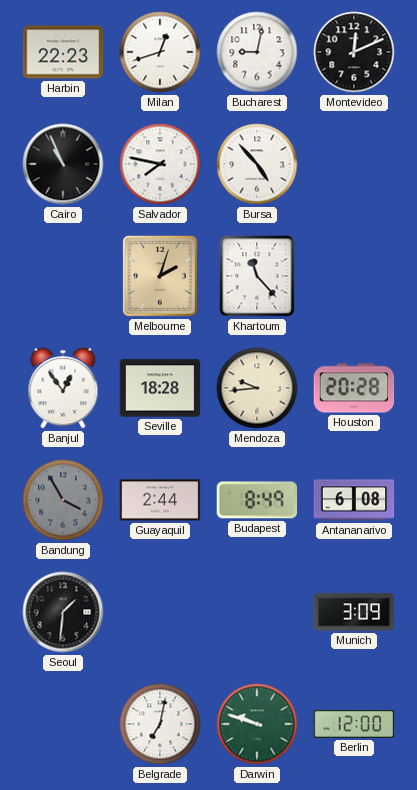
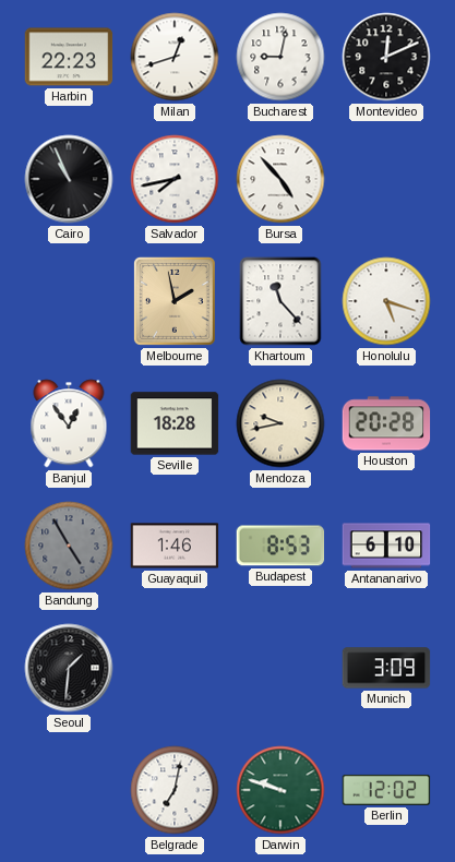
Salvador: 7:47 -> 7:43
Melbourne: 2:03 -> 1:58
Honolulu: none -> 5:18
Mendoza: 9:44 -> 9:43
Bandung: 3:55 -> 4:55
Guayaquil: 2:44 -> 1:46
Budapest: 8:49 -> 8:53
Antananarivo: 6:08 -> 6:10
Berlin: 12:00 -> 12:02
